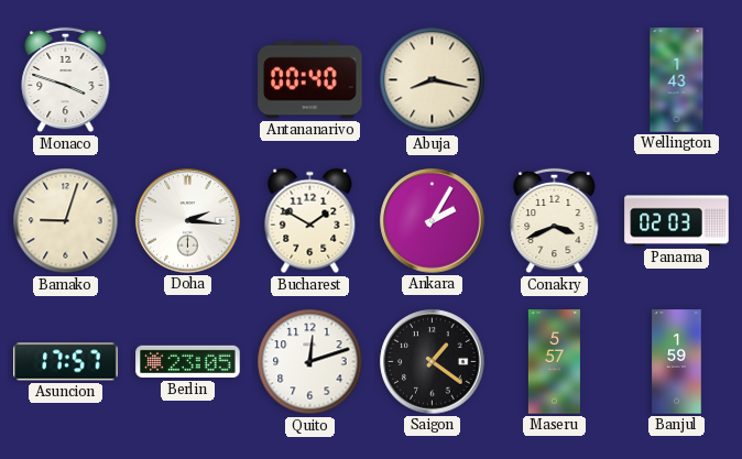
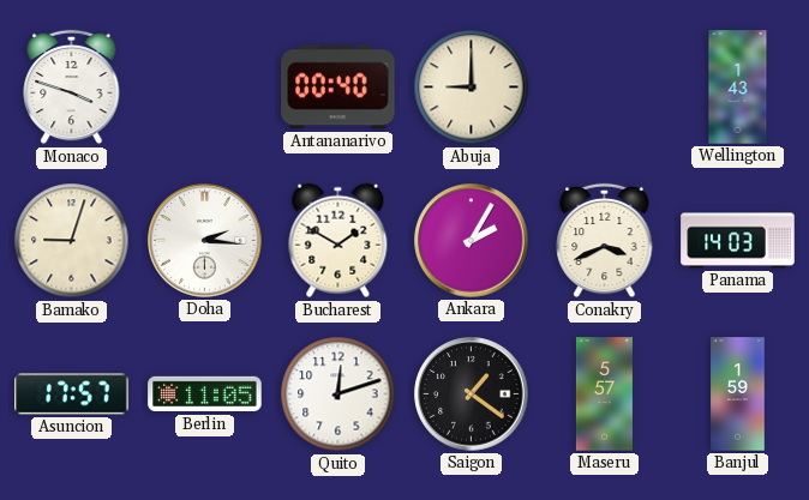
Abuja: 8:17 -> 9:00
Panama: 02:03 -> 14:03
Berlin: 23:05 -> 11:05
